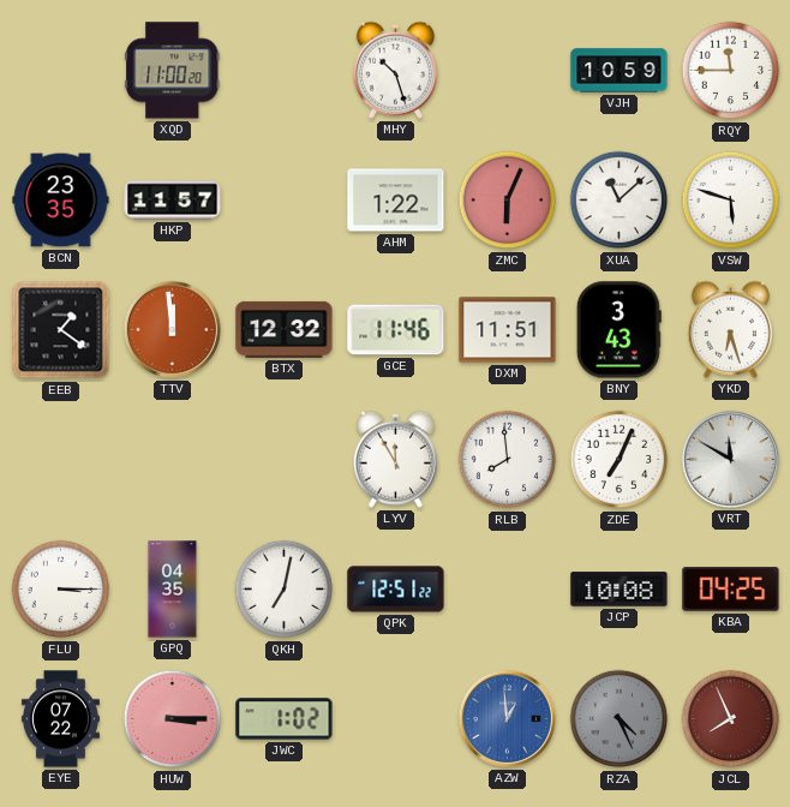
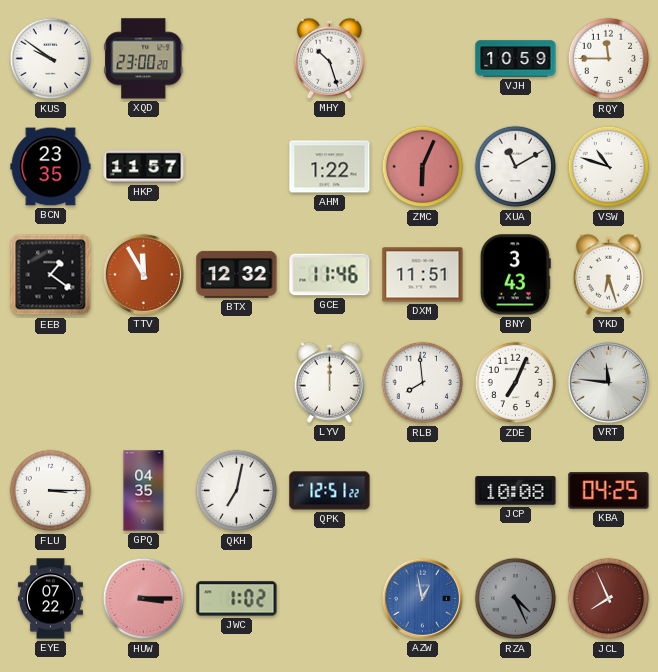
KUS: none -> 9:51
XQD: 11:00 -> 23:00
XUA: 11:08 -> 11:10
VSW: 5:48 -> 10:48
TTV: 11:59 -> 11:55
LYV: 11:55 -> 12:00
VRT: 11:50 -> 11:46
AZW: 12:59 -> 12:58
